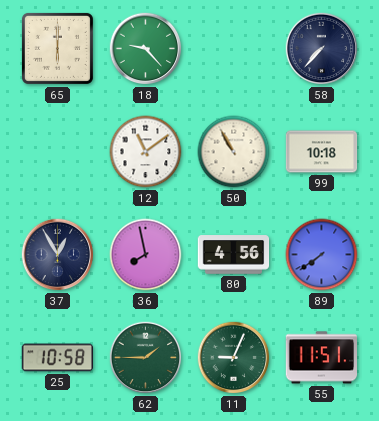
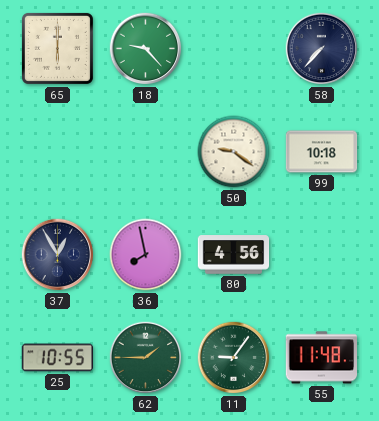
12: 11:09 -> none
50: 10:55 -> 9:21
89: 7:39 -> none
25: 10:58 -> 10:55
11: 9:04 -> 9:06
55: 11:51 -> 11:48
